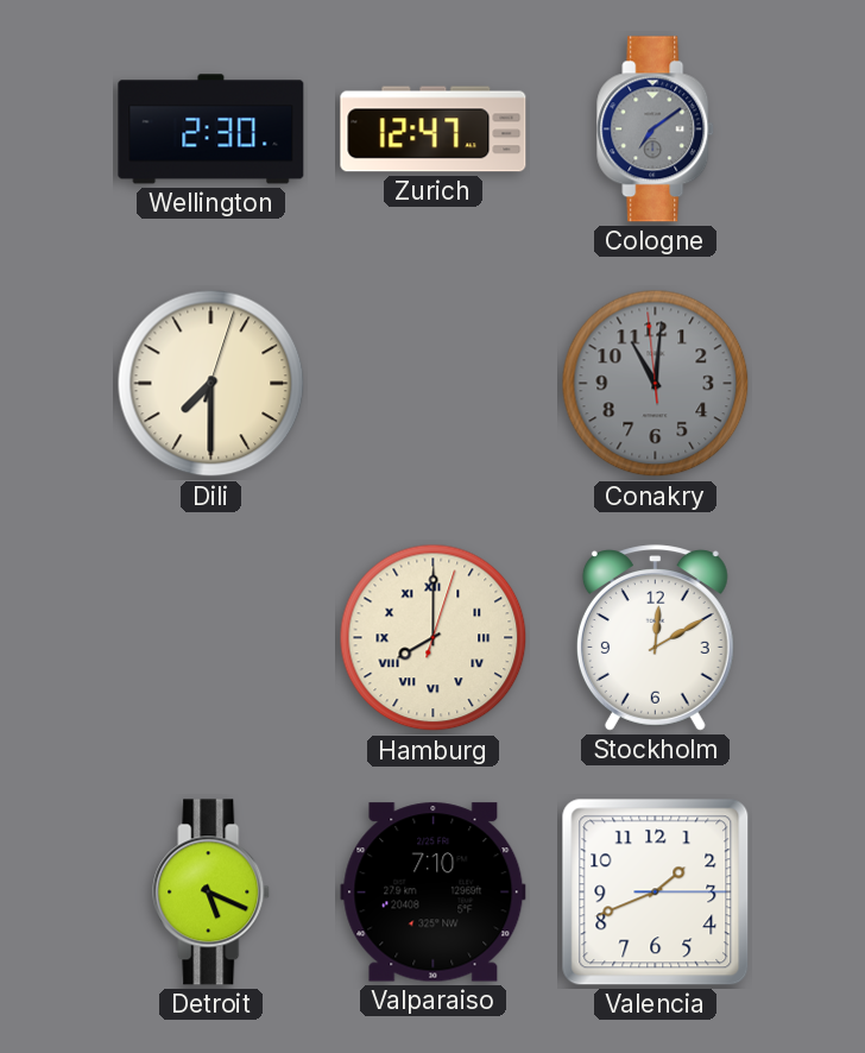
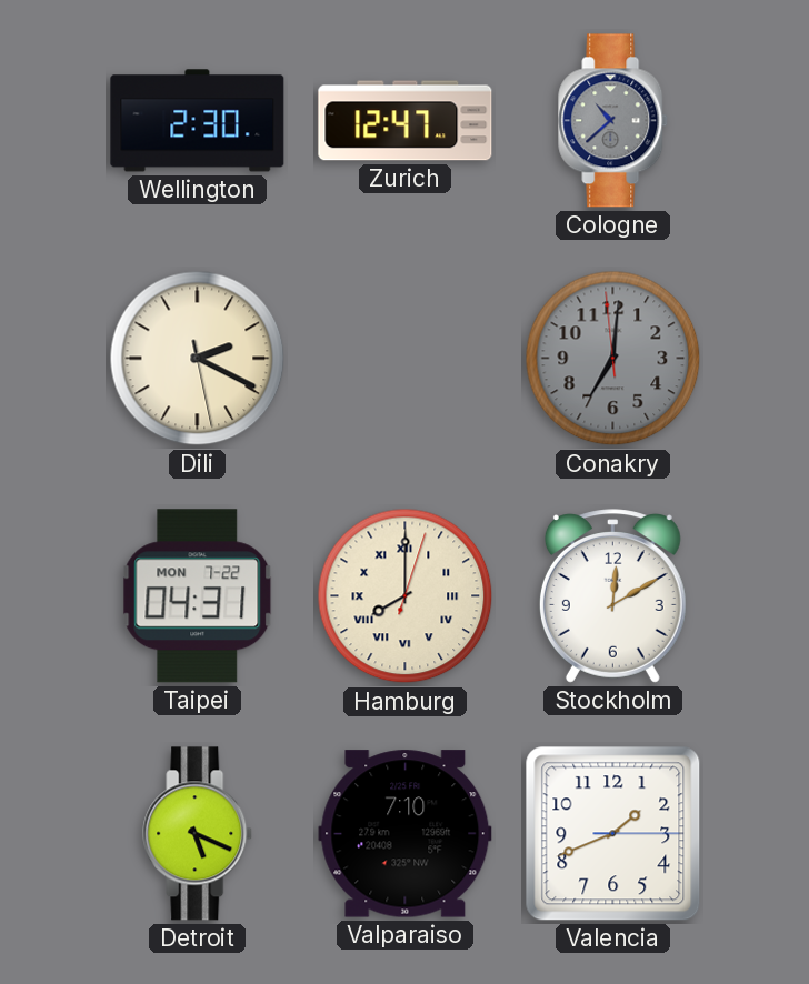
Cologne: 7:09 -> 10:38
Dili: 7:30 -> 2:19
Conakry: 11:00 -> 7:00
Taipei: none -> 04:31
